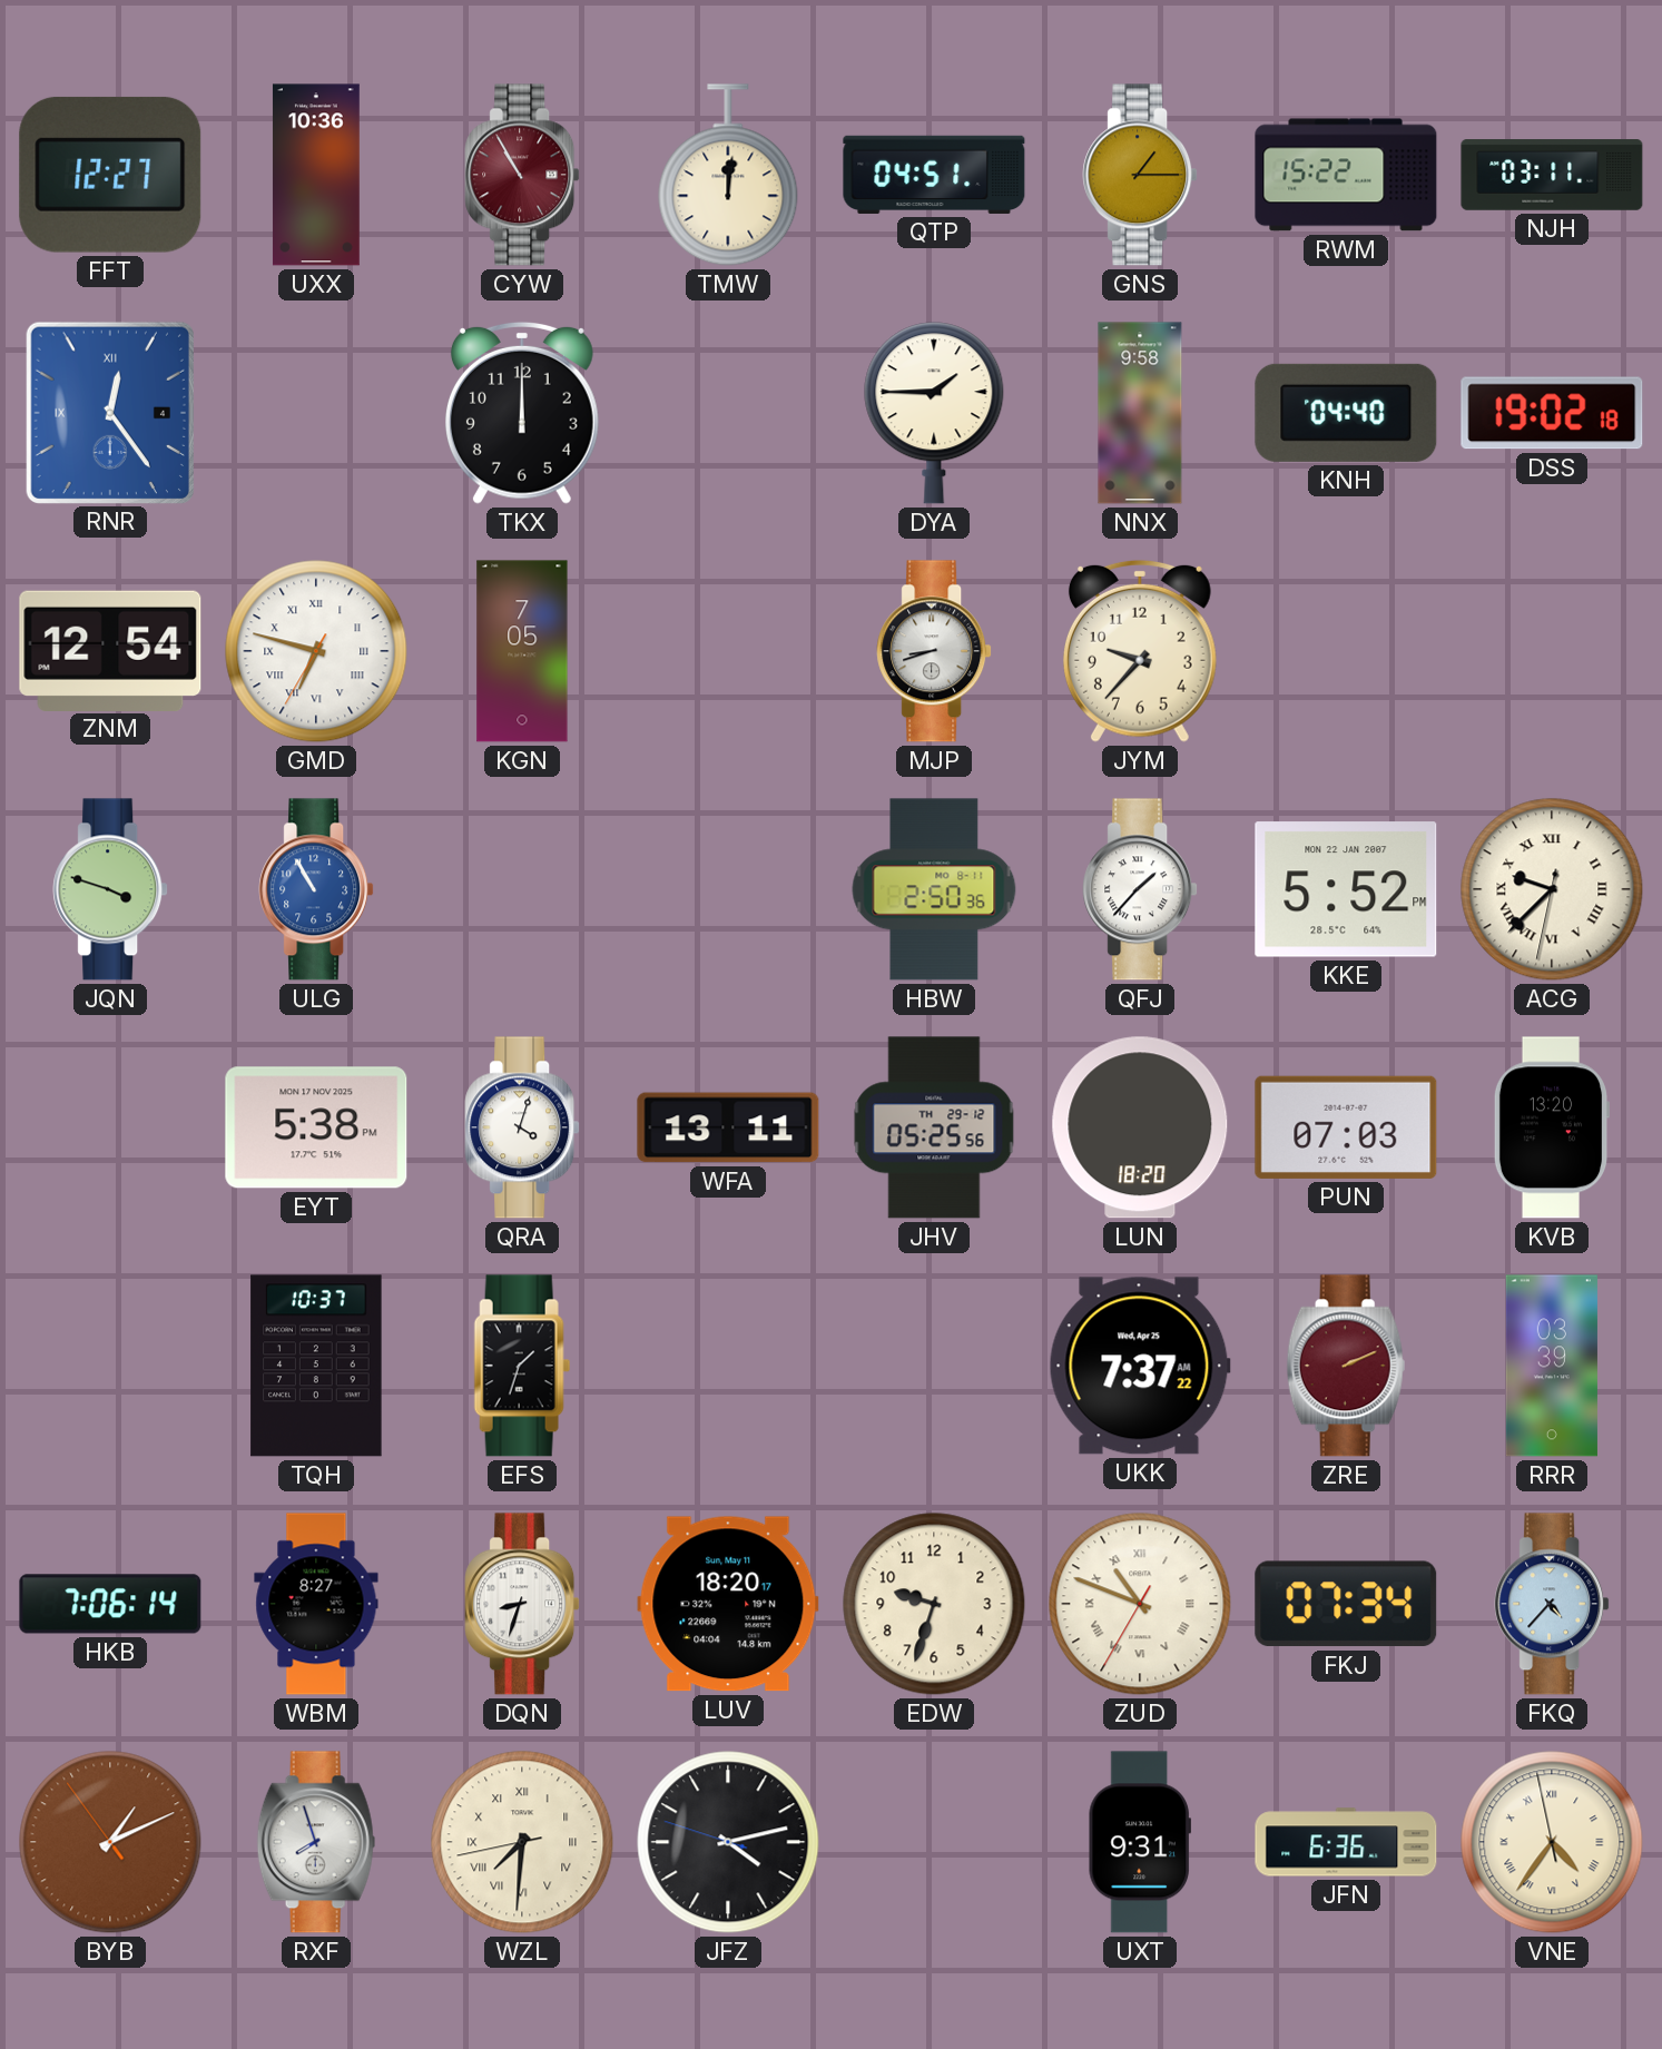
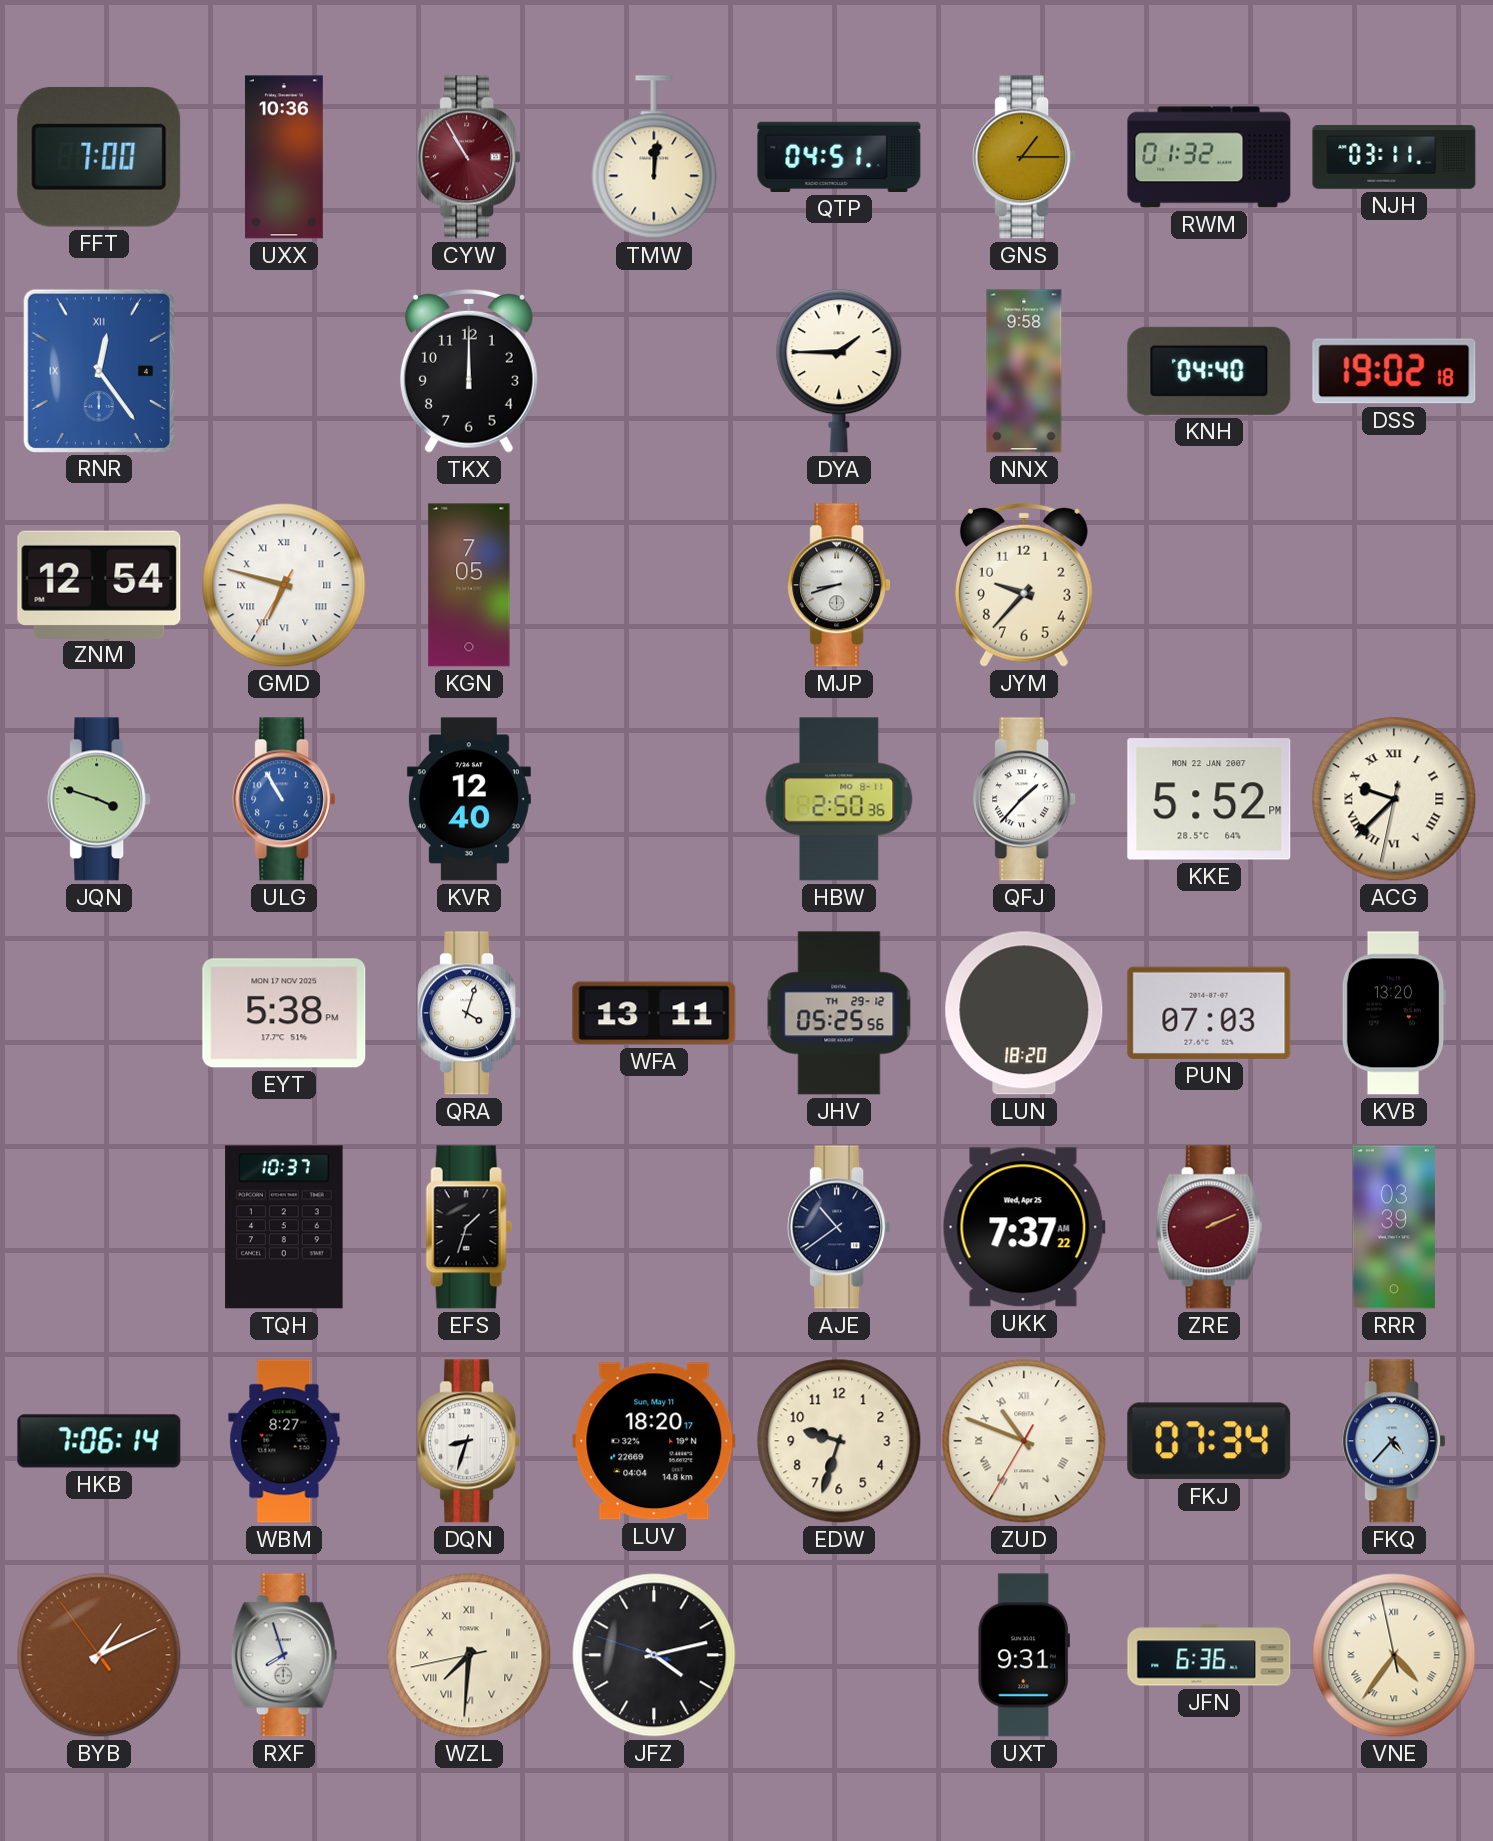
FFT: 12:27 -> 7:00
RWM: 15:22 -> 01:32
KVR: none -> 12:40
AJE: none -> 10:39
